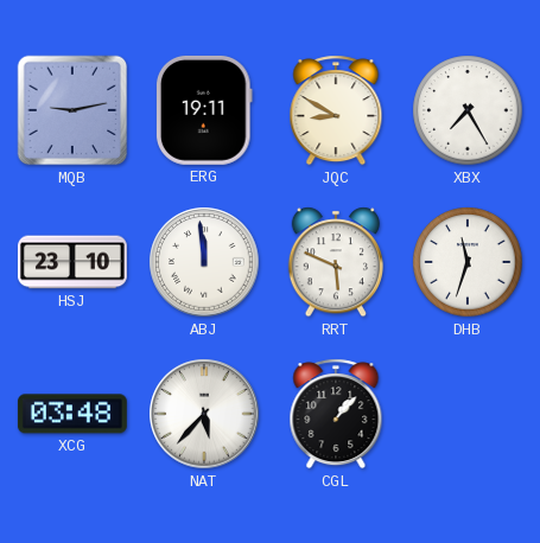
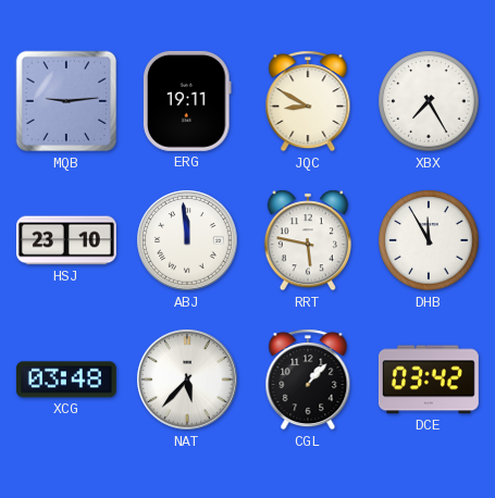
MQB: 9:13 -> 9:14
RRT: 5:49 -> 5:47
DHB: 11:33 -> 11:55
DCE: none -> 03:42
